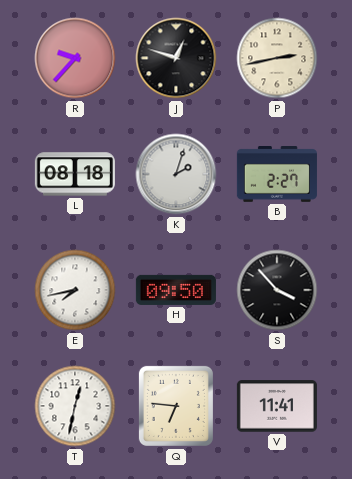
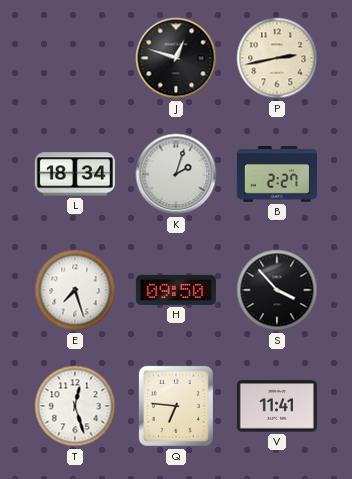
R: 9:37 -> none
L: 08:18 -> 18:34
E: 7:43 -> 7:27
T: 12:32 -> 12:27
